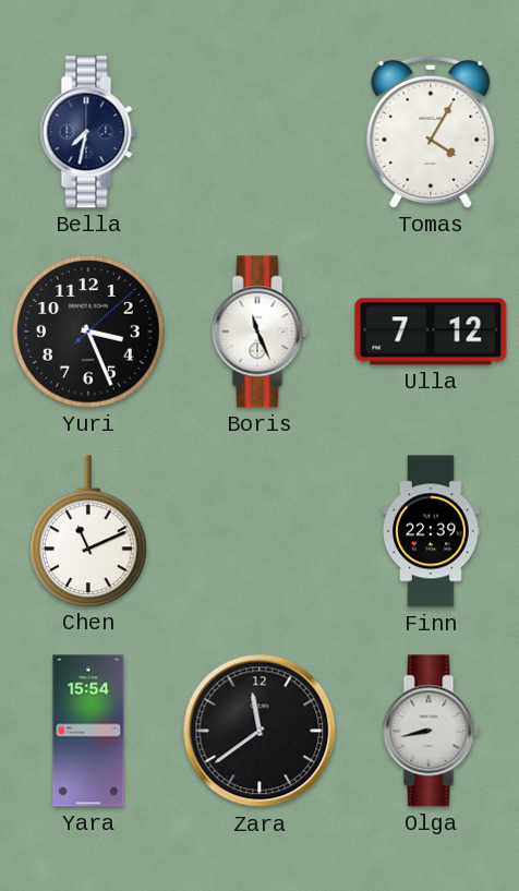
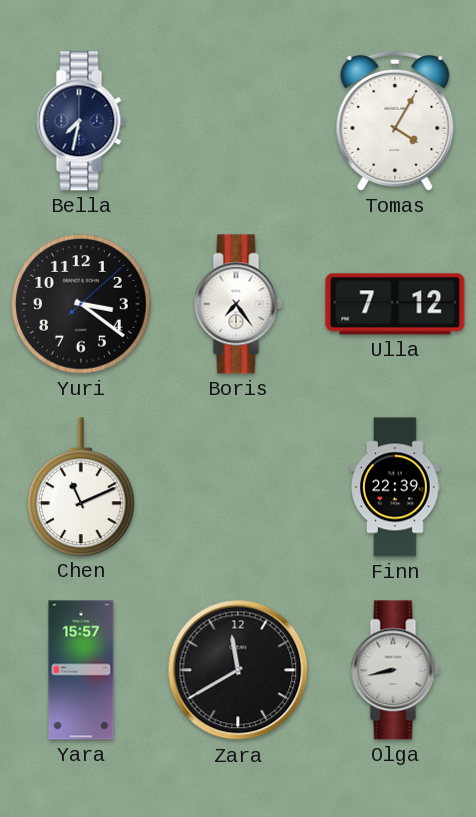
Yuri: 3:26 -> 3:21
Boris: 11:26 -> 7:24
Yara: 15:54 -> 15:57
Zara: 11:39 -> 11:40
